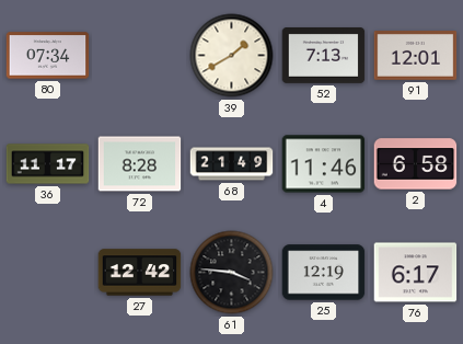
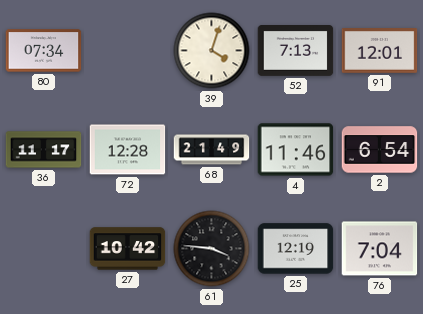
39: 1:40 -> 4:03
72: 8:28 -> 12:28
2: 6:58 -> 6:54
27: 12:42 -> 10:42
76: 6:17 -> 7:04
